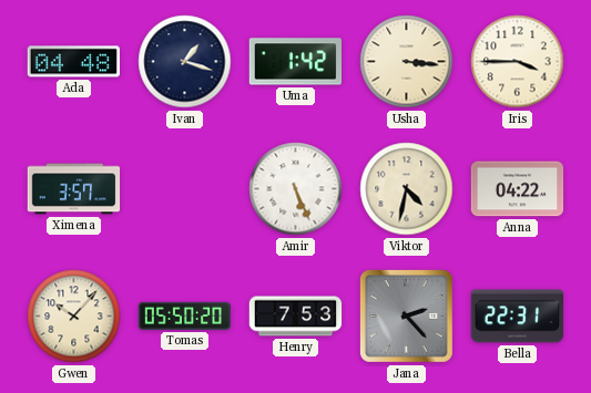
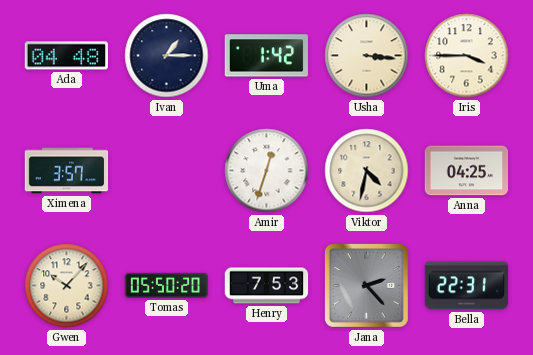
Ivan: 1:18 -> 1:15
Amir: 5:26 -> 12:33
Anna: 04:22 -> 04:25
